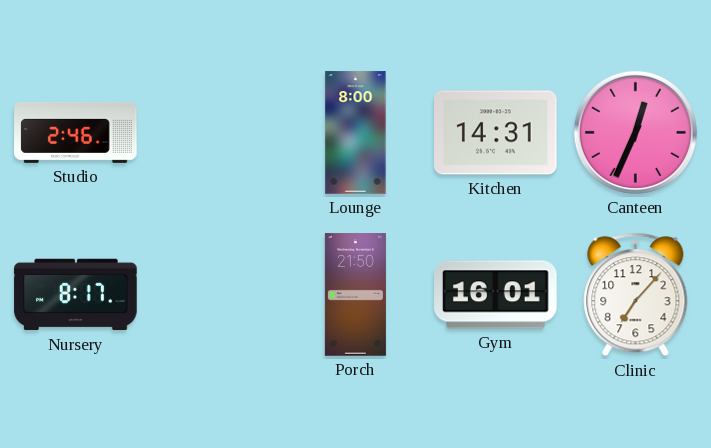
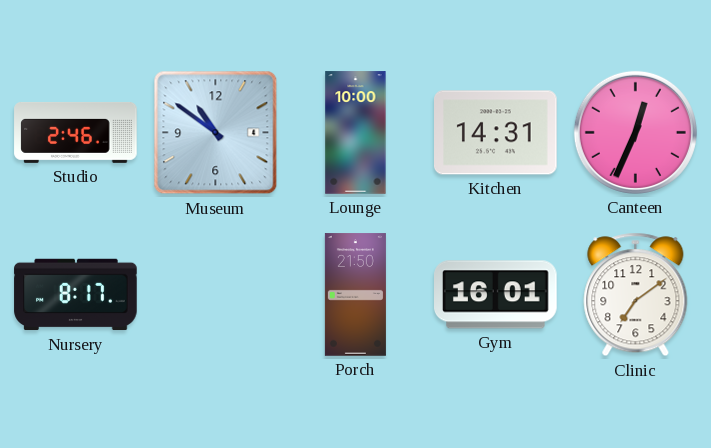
Museum: none -> 10:51
Lounge: 8:00 -> 10:00
Clinic: 7:07 -> 7:09
